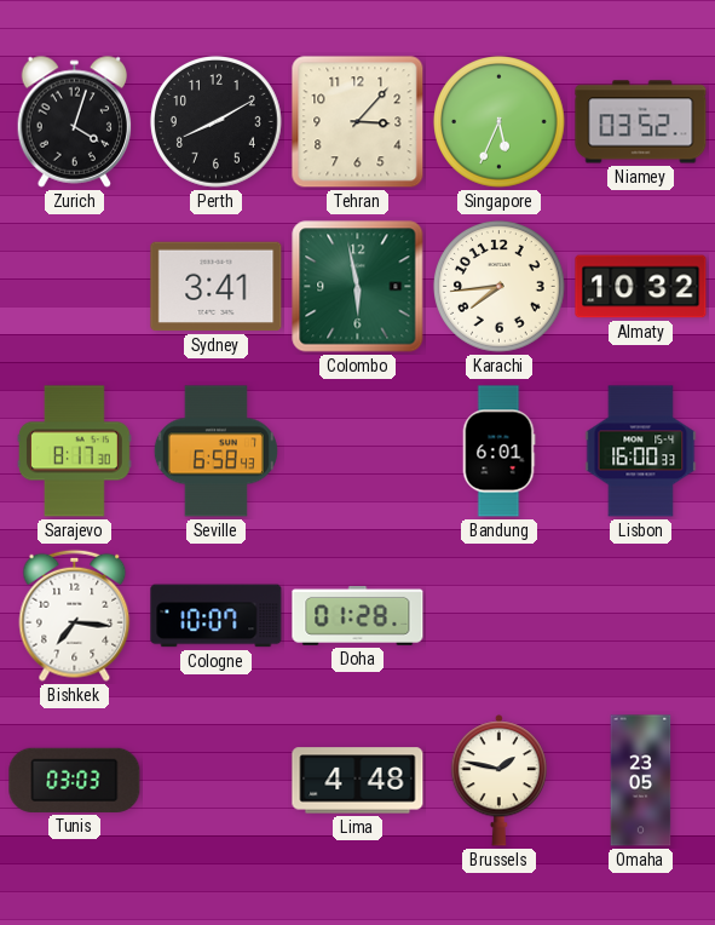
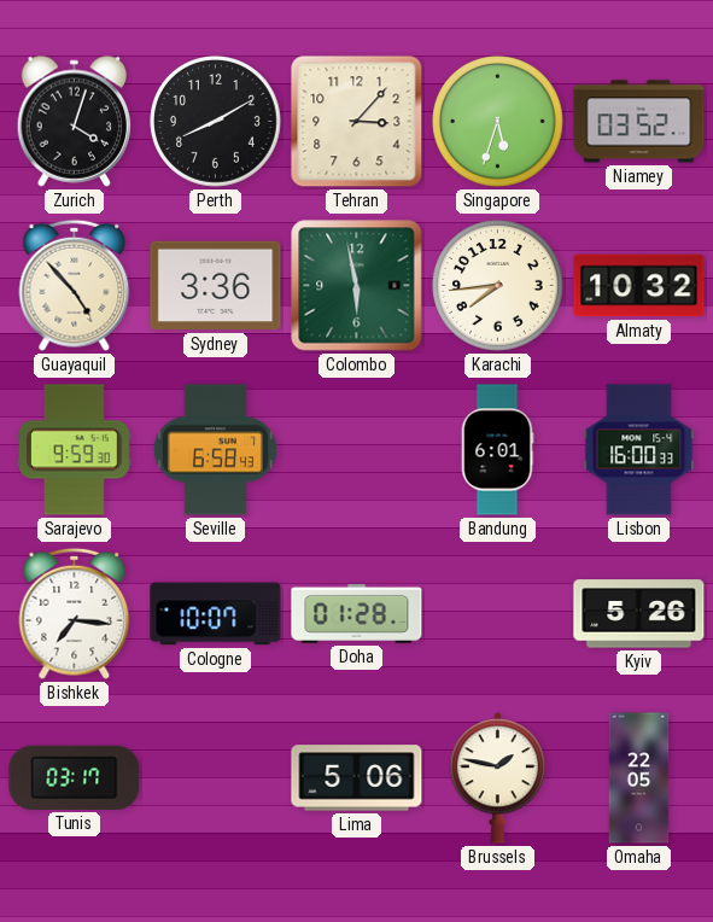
Singapore: 5:34 -> 5:33
Guayaquil: none -> 4:53
Sydney: 3:41 -> 3:36
Sarajevo: 8:17 -> 9:59
Kyiv: none -> 5:26
Tunis: 03:03 -> 03:17
Lima: 4:48 -> 5:06
Omaha: 23:05 -> 22:05
